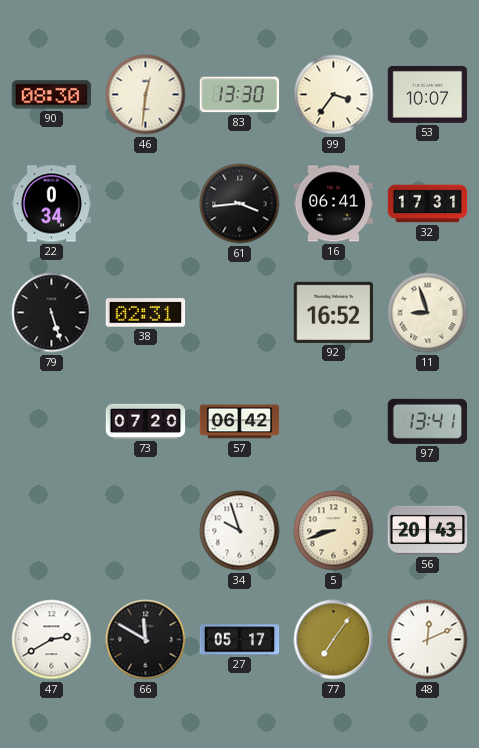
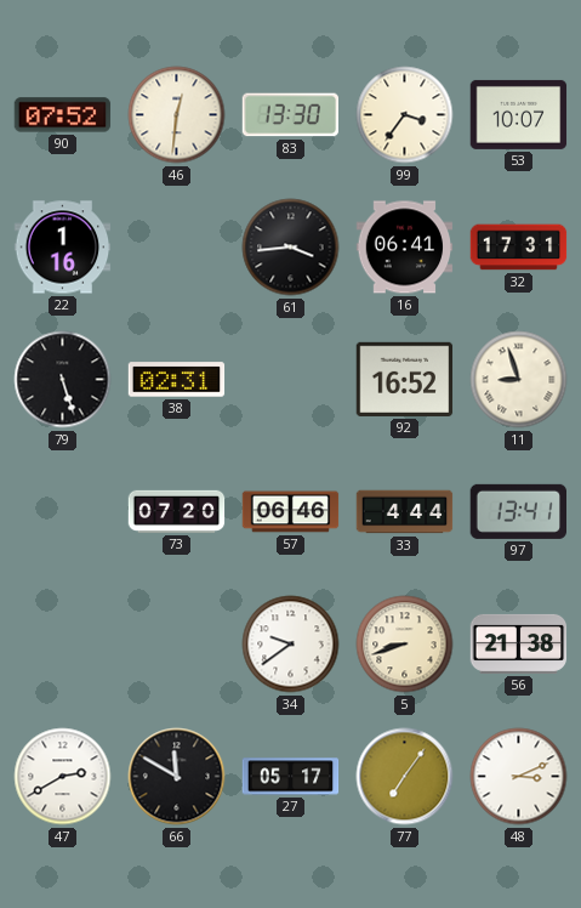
90: 08:30 -> 07:52
22: 0:34 -> 1:16
57: 06:42 -> 06:46
33: none -> 4:44
34: 9:57 -> 9:39
56: 20:43 -> 21:38
48: 12:11 -> 3:11
